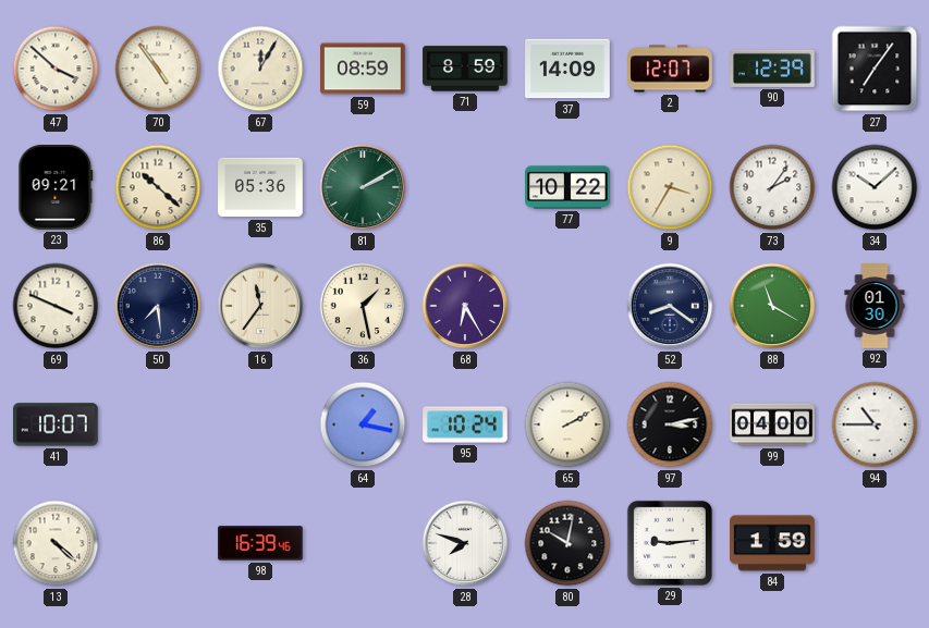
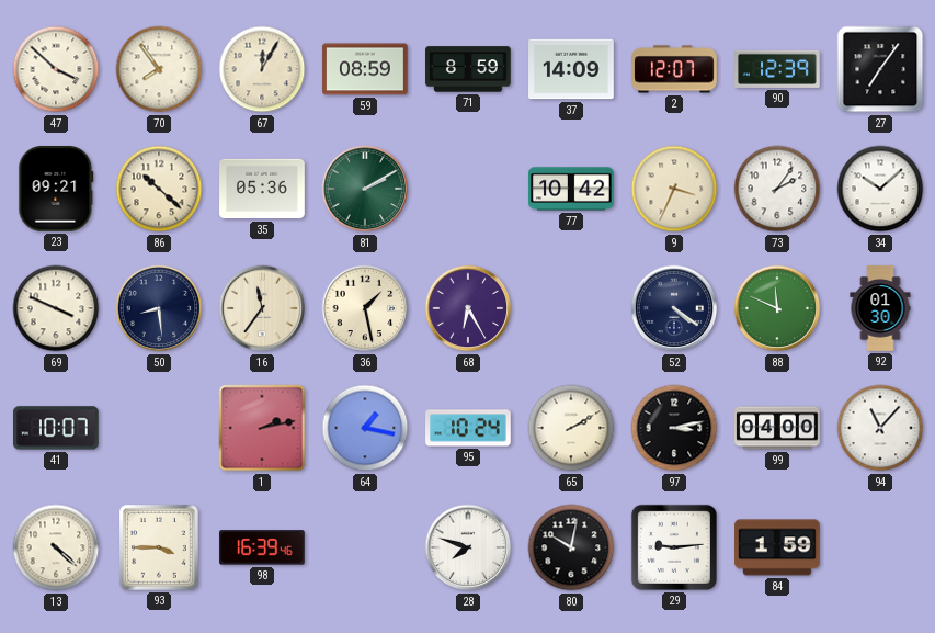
70: 4:54 -> 7:54
77: 10:22 -> 10:42
9: 3:35 -> 3:34
50: 7:29 -> 8:29
52: 8:21 -> 4:21
88: 11:20 -> 11:49
1: none -> 2:13
94: 10:45 -> 11:07
93: none -> 3:45
